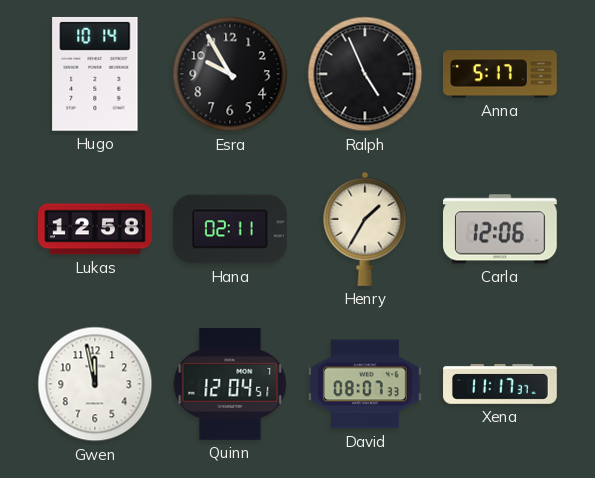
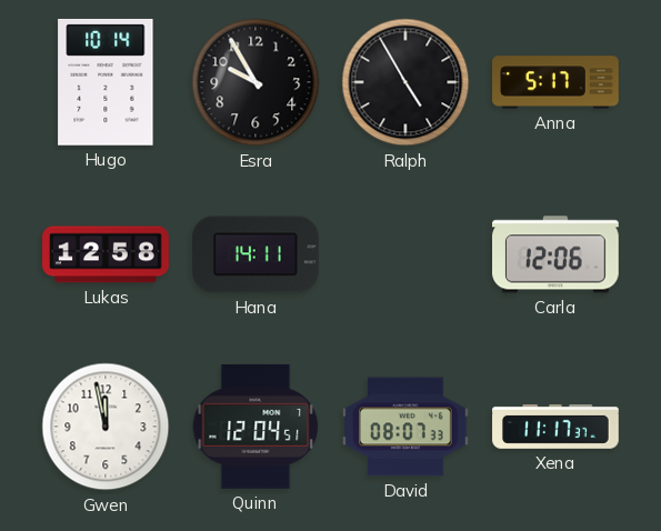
Ralph: 4:56 -> 4:55
Hana: 02:11 -> 14:11
Henry: 1:35 -> none
